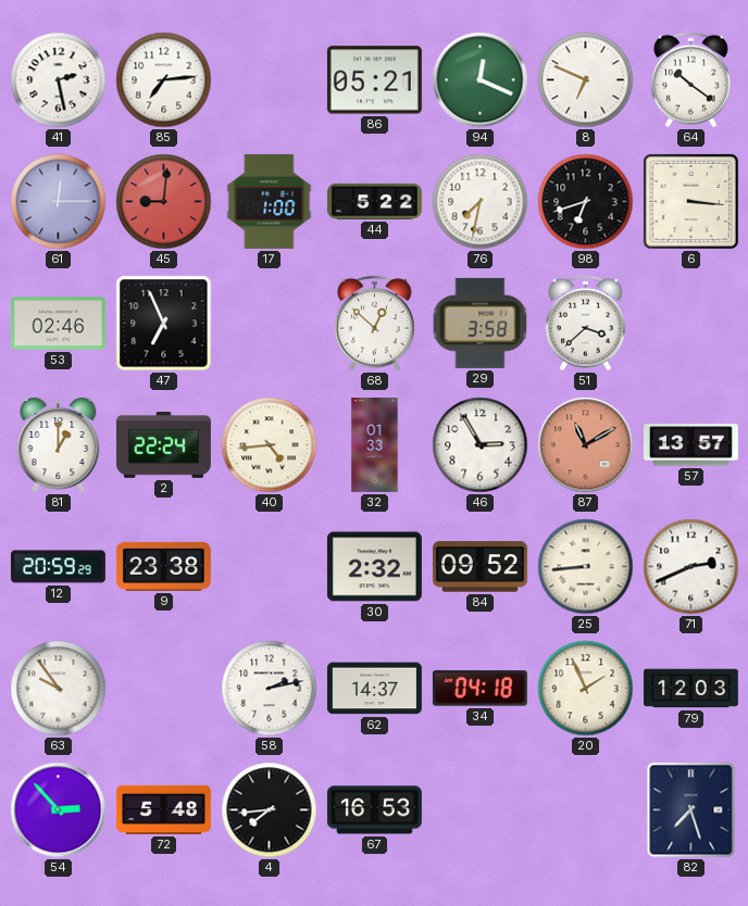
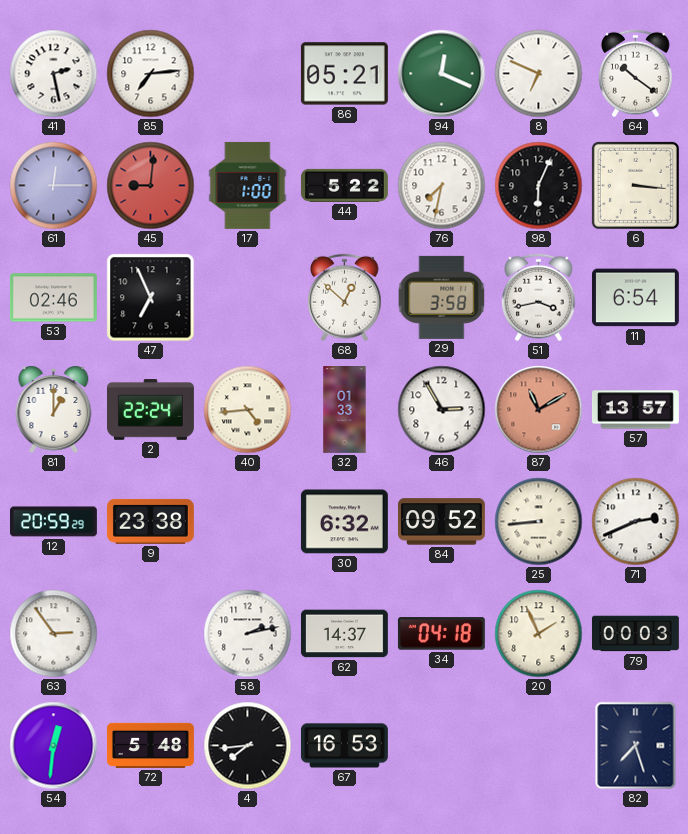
98: 6:42 -> 6:04
51: 3:38 -> 3:43
11: none -> 6:54
30: 2:32 -> 6:32
63: 9:54 -> 2:54
79: 12:03 -> 00:03
54: 2:53 -> 12:31
